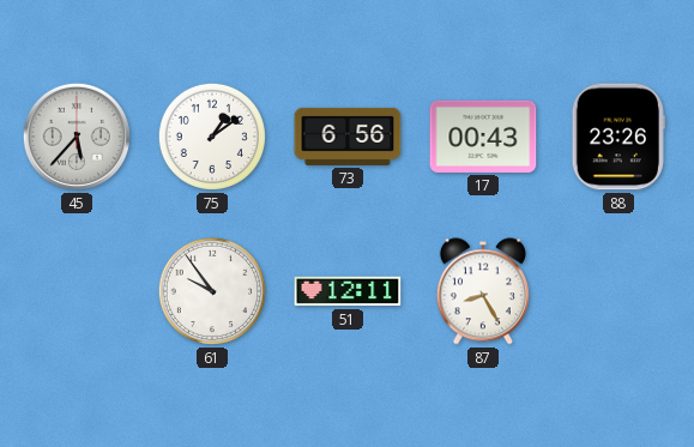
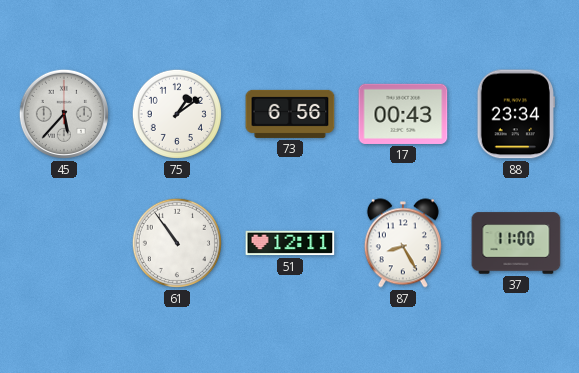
88: 23:26 -> 23:34
61: 9:54 -> 10:54
37: none -> 11:00
